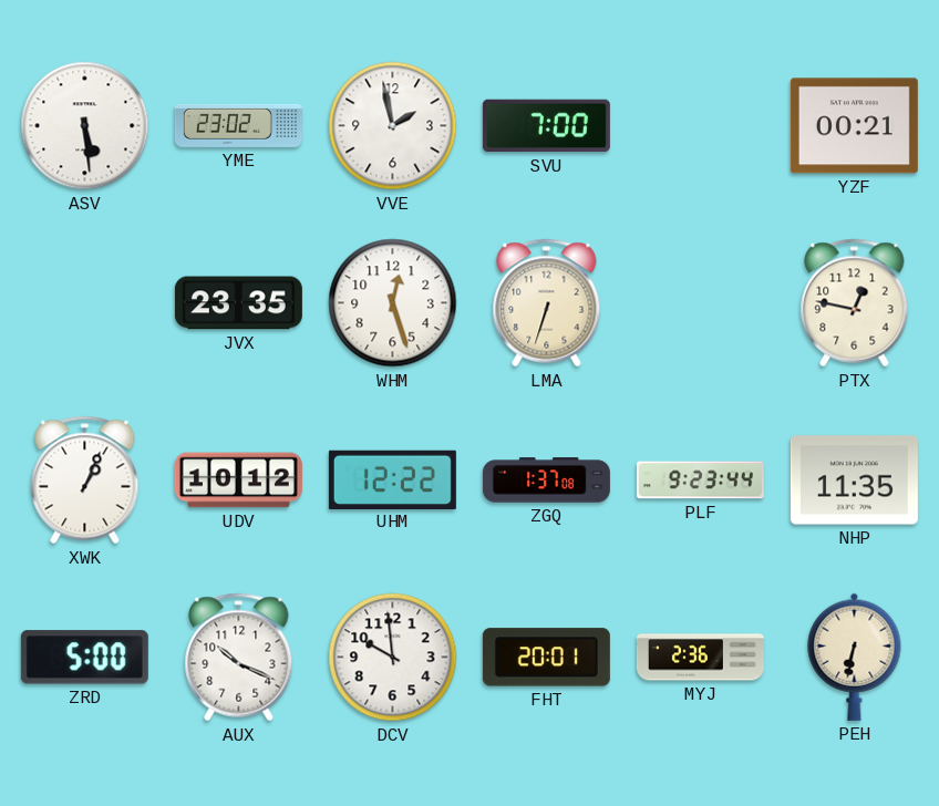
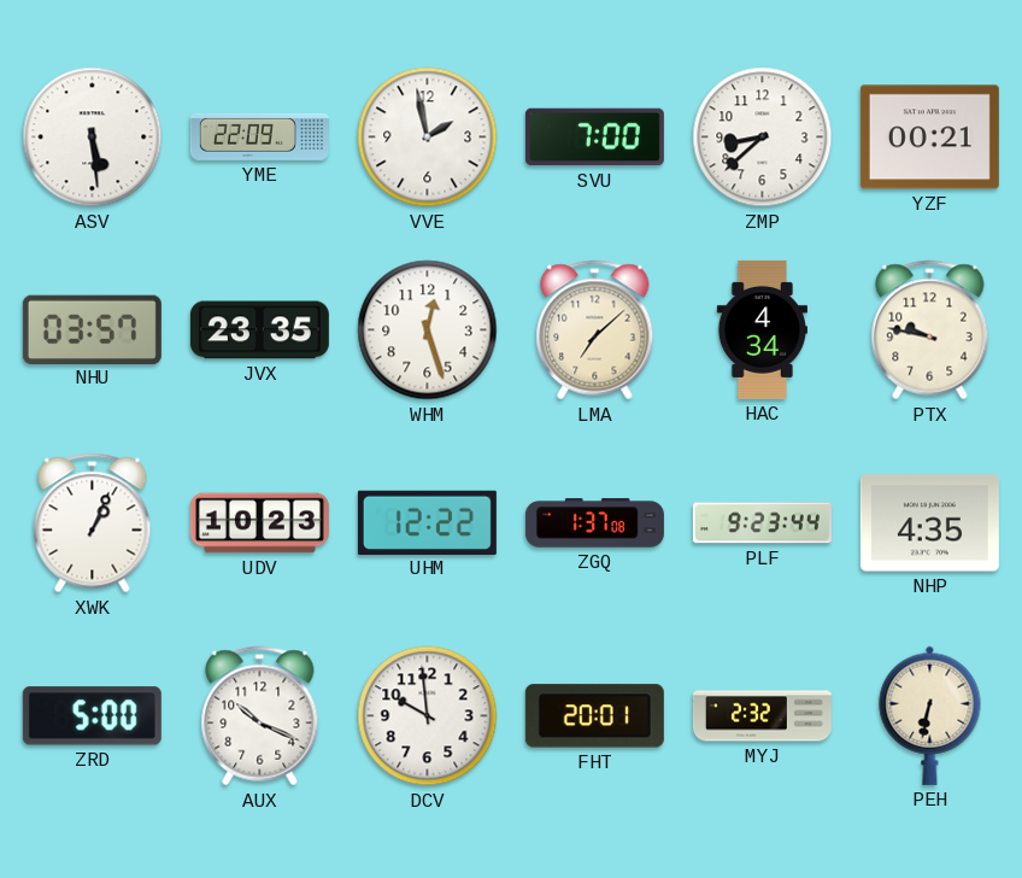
YME: 23:02 -> 22:09
ZMP: none -> 8:38
NHU: none -> 03:57
LMA: 6:33 -> 7:08
HAC: none -> 4:34
PTX: 12:47 -> 9:47
UDV: 10:12 -> 10:23
NHP: 11:35 -> 4:35
MYJ: 2:36 -> 2:32
